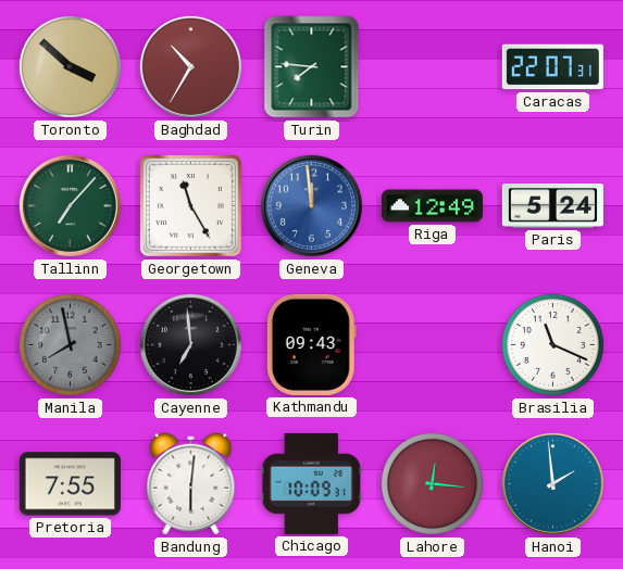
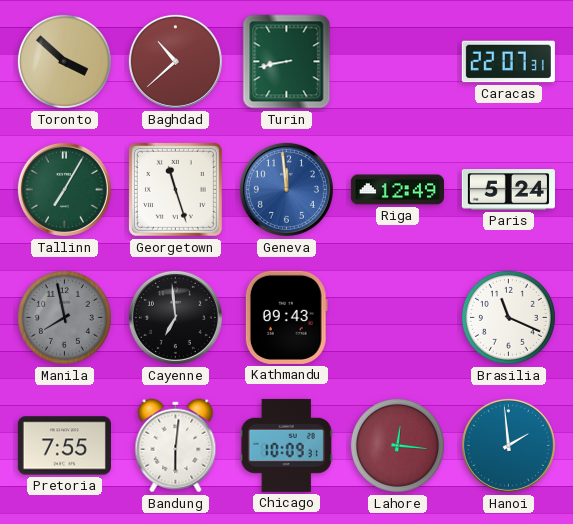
Baghdad: 10:35 -> 10:38
Turin: 7:46 -> 8:43
Tallinn: 7:07 -> 7:05
Georgetown: 11:25 -> 11:27
